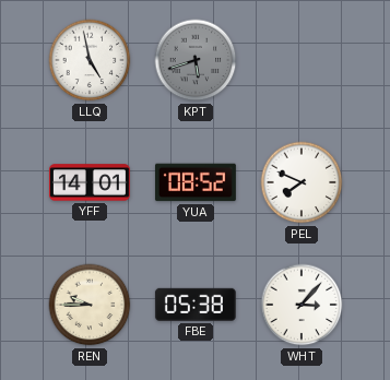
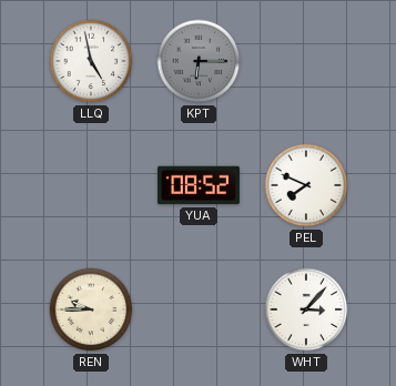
KPT: 5:42 -> 6:15
YFF: 14:01 -> none
FBE: 05:38 -> none
